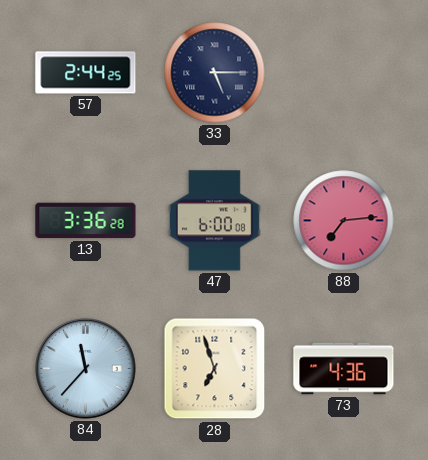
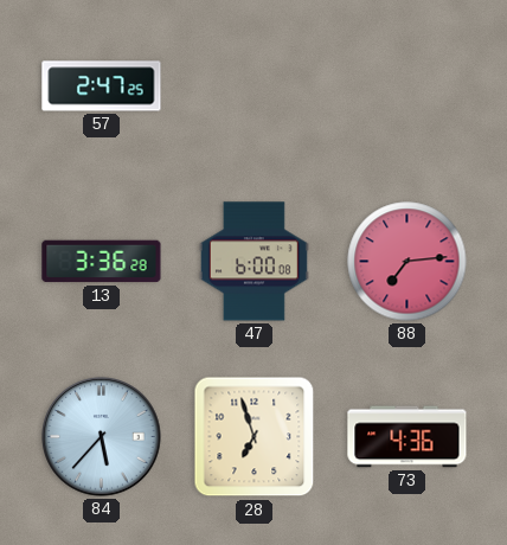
57: 2:44 -> 2:47
33: 5:15 -> none
84: 11:37 -> 5:37
